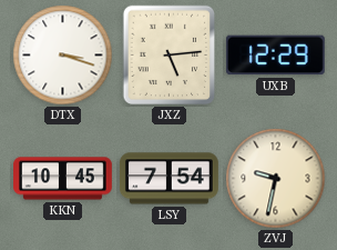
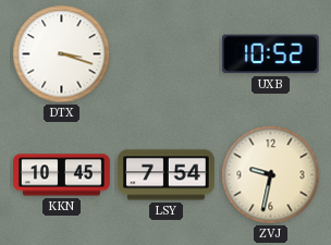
JXZ: 5:14 -> none
UXB: 12:29 -> 10:52
